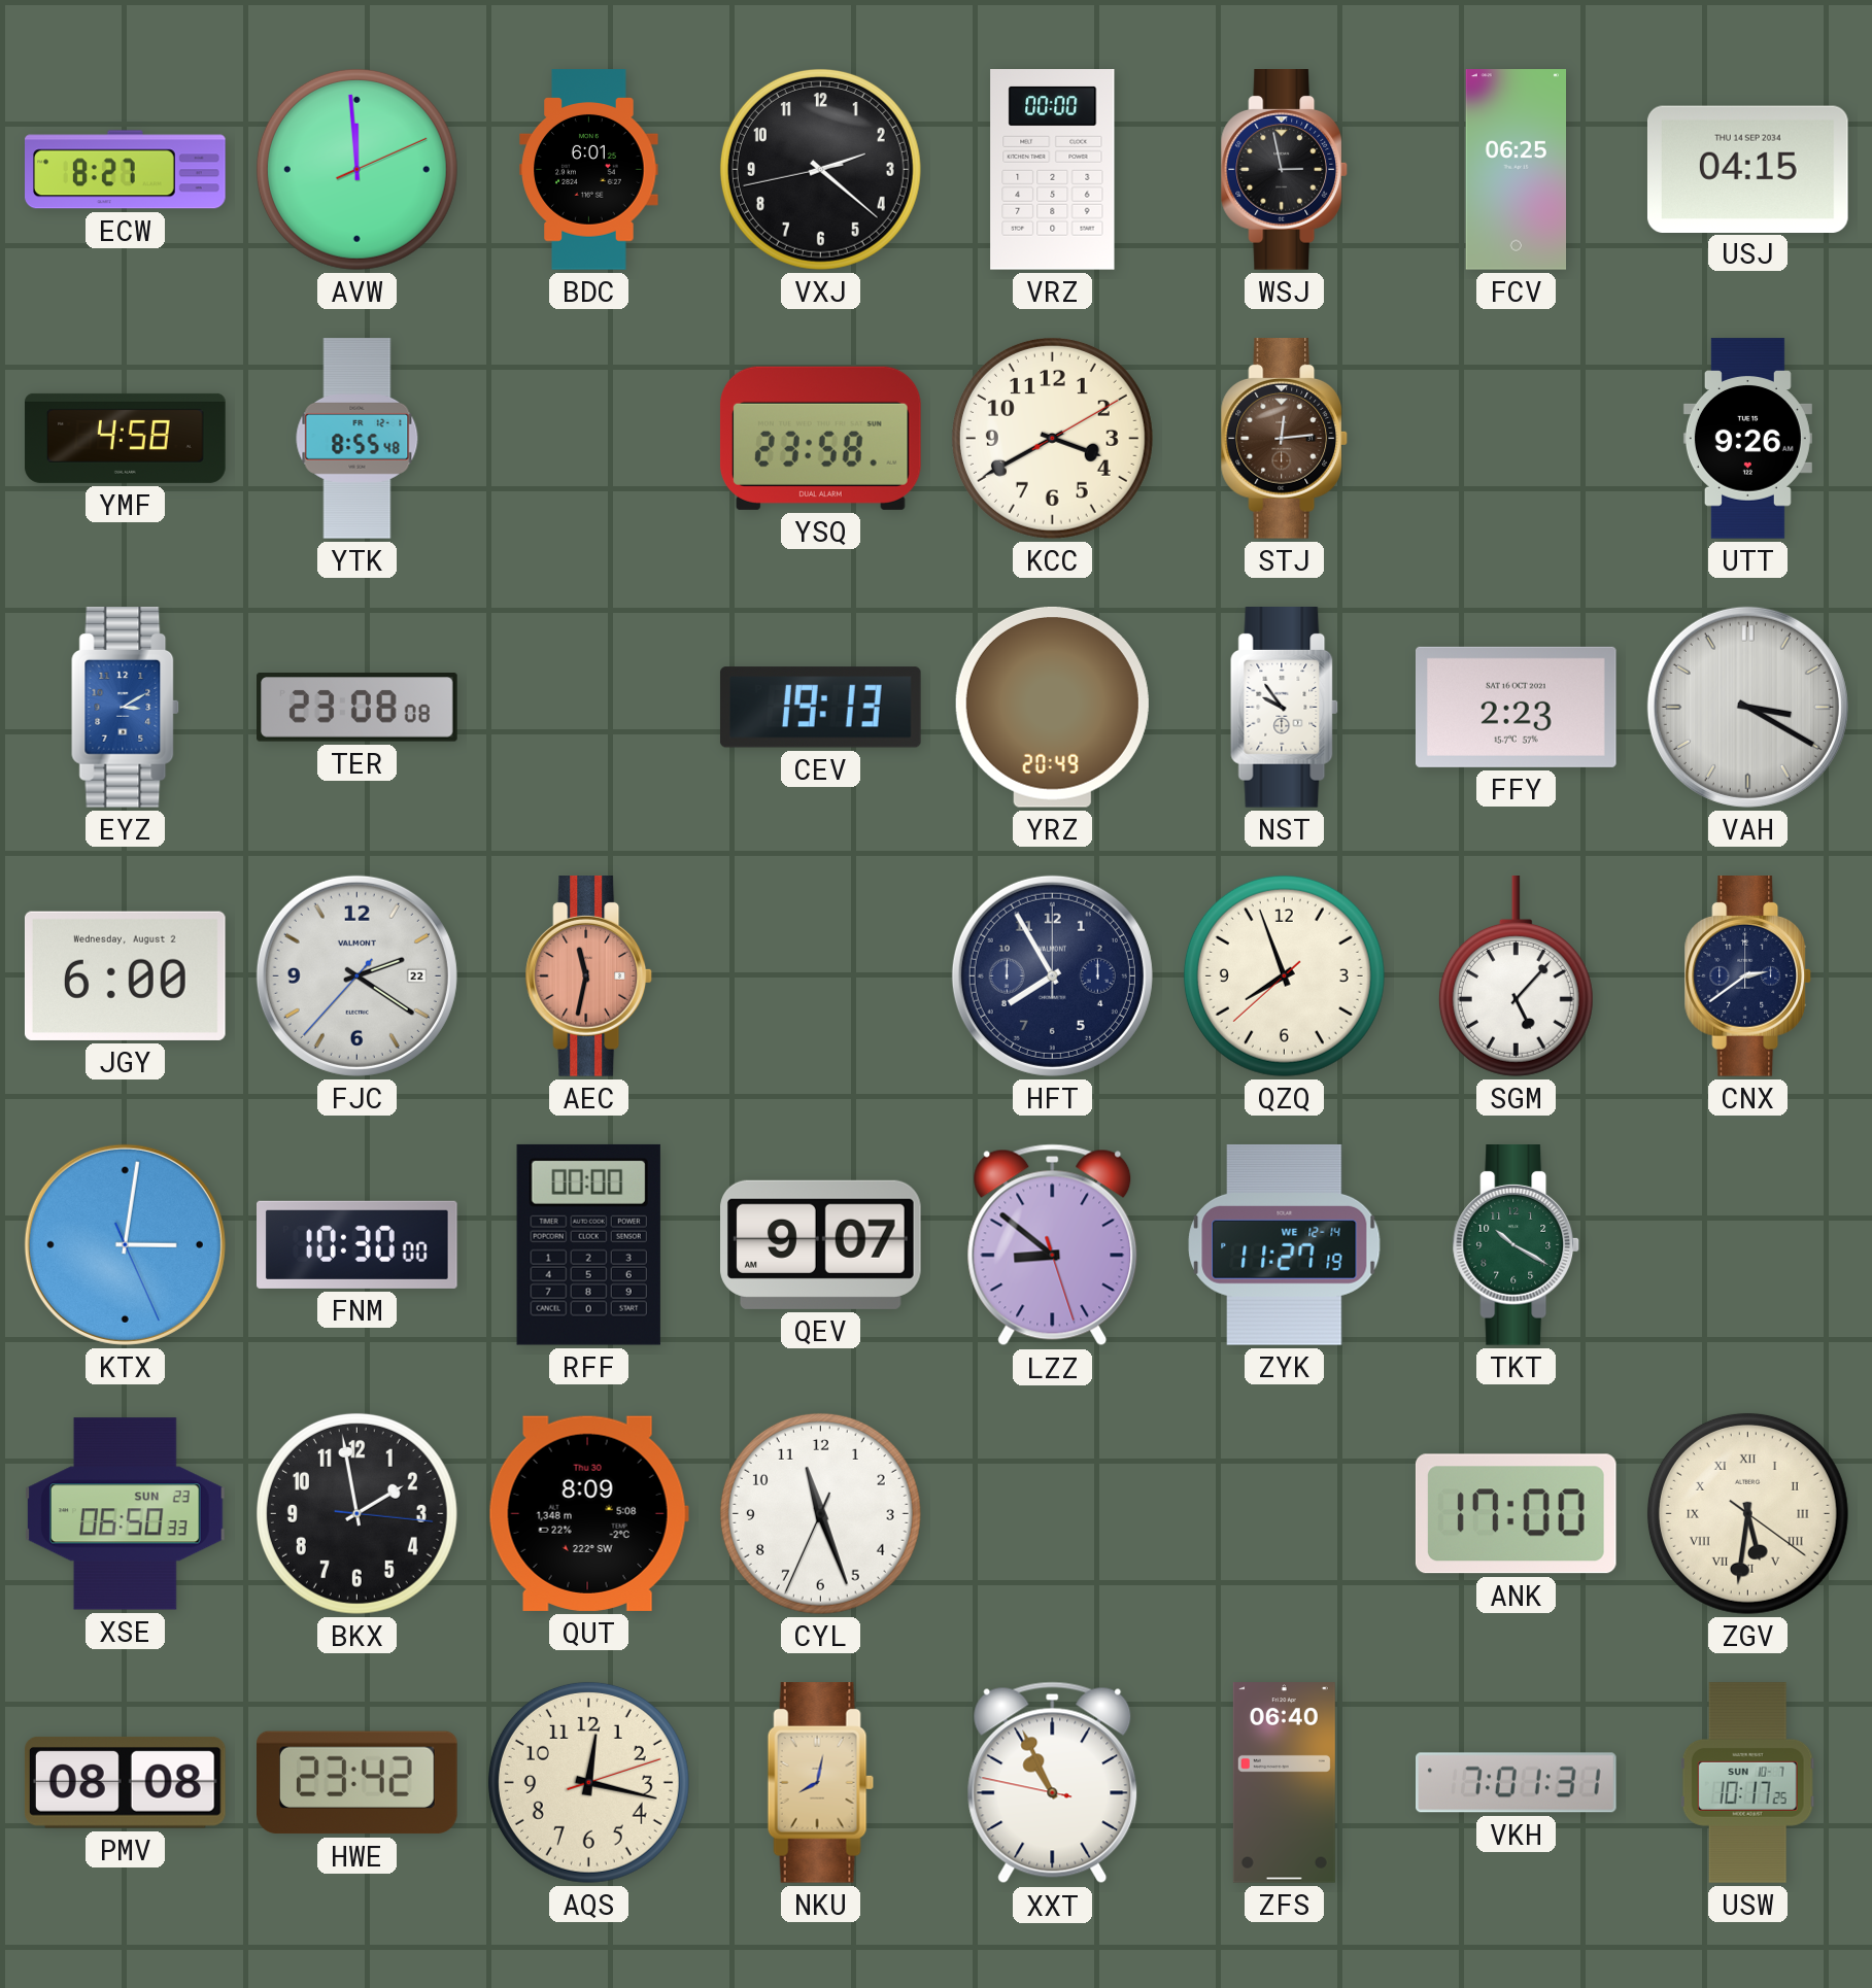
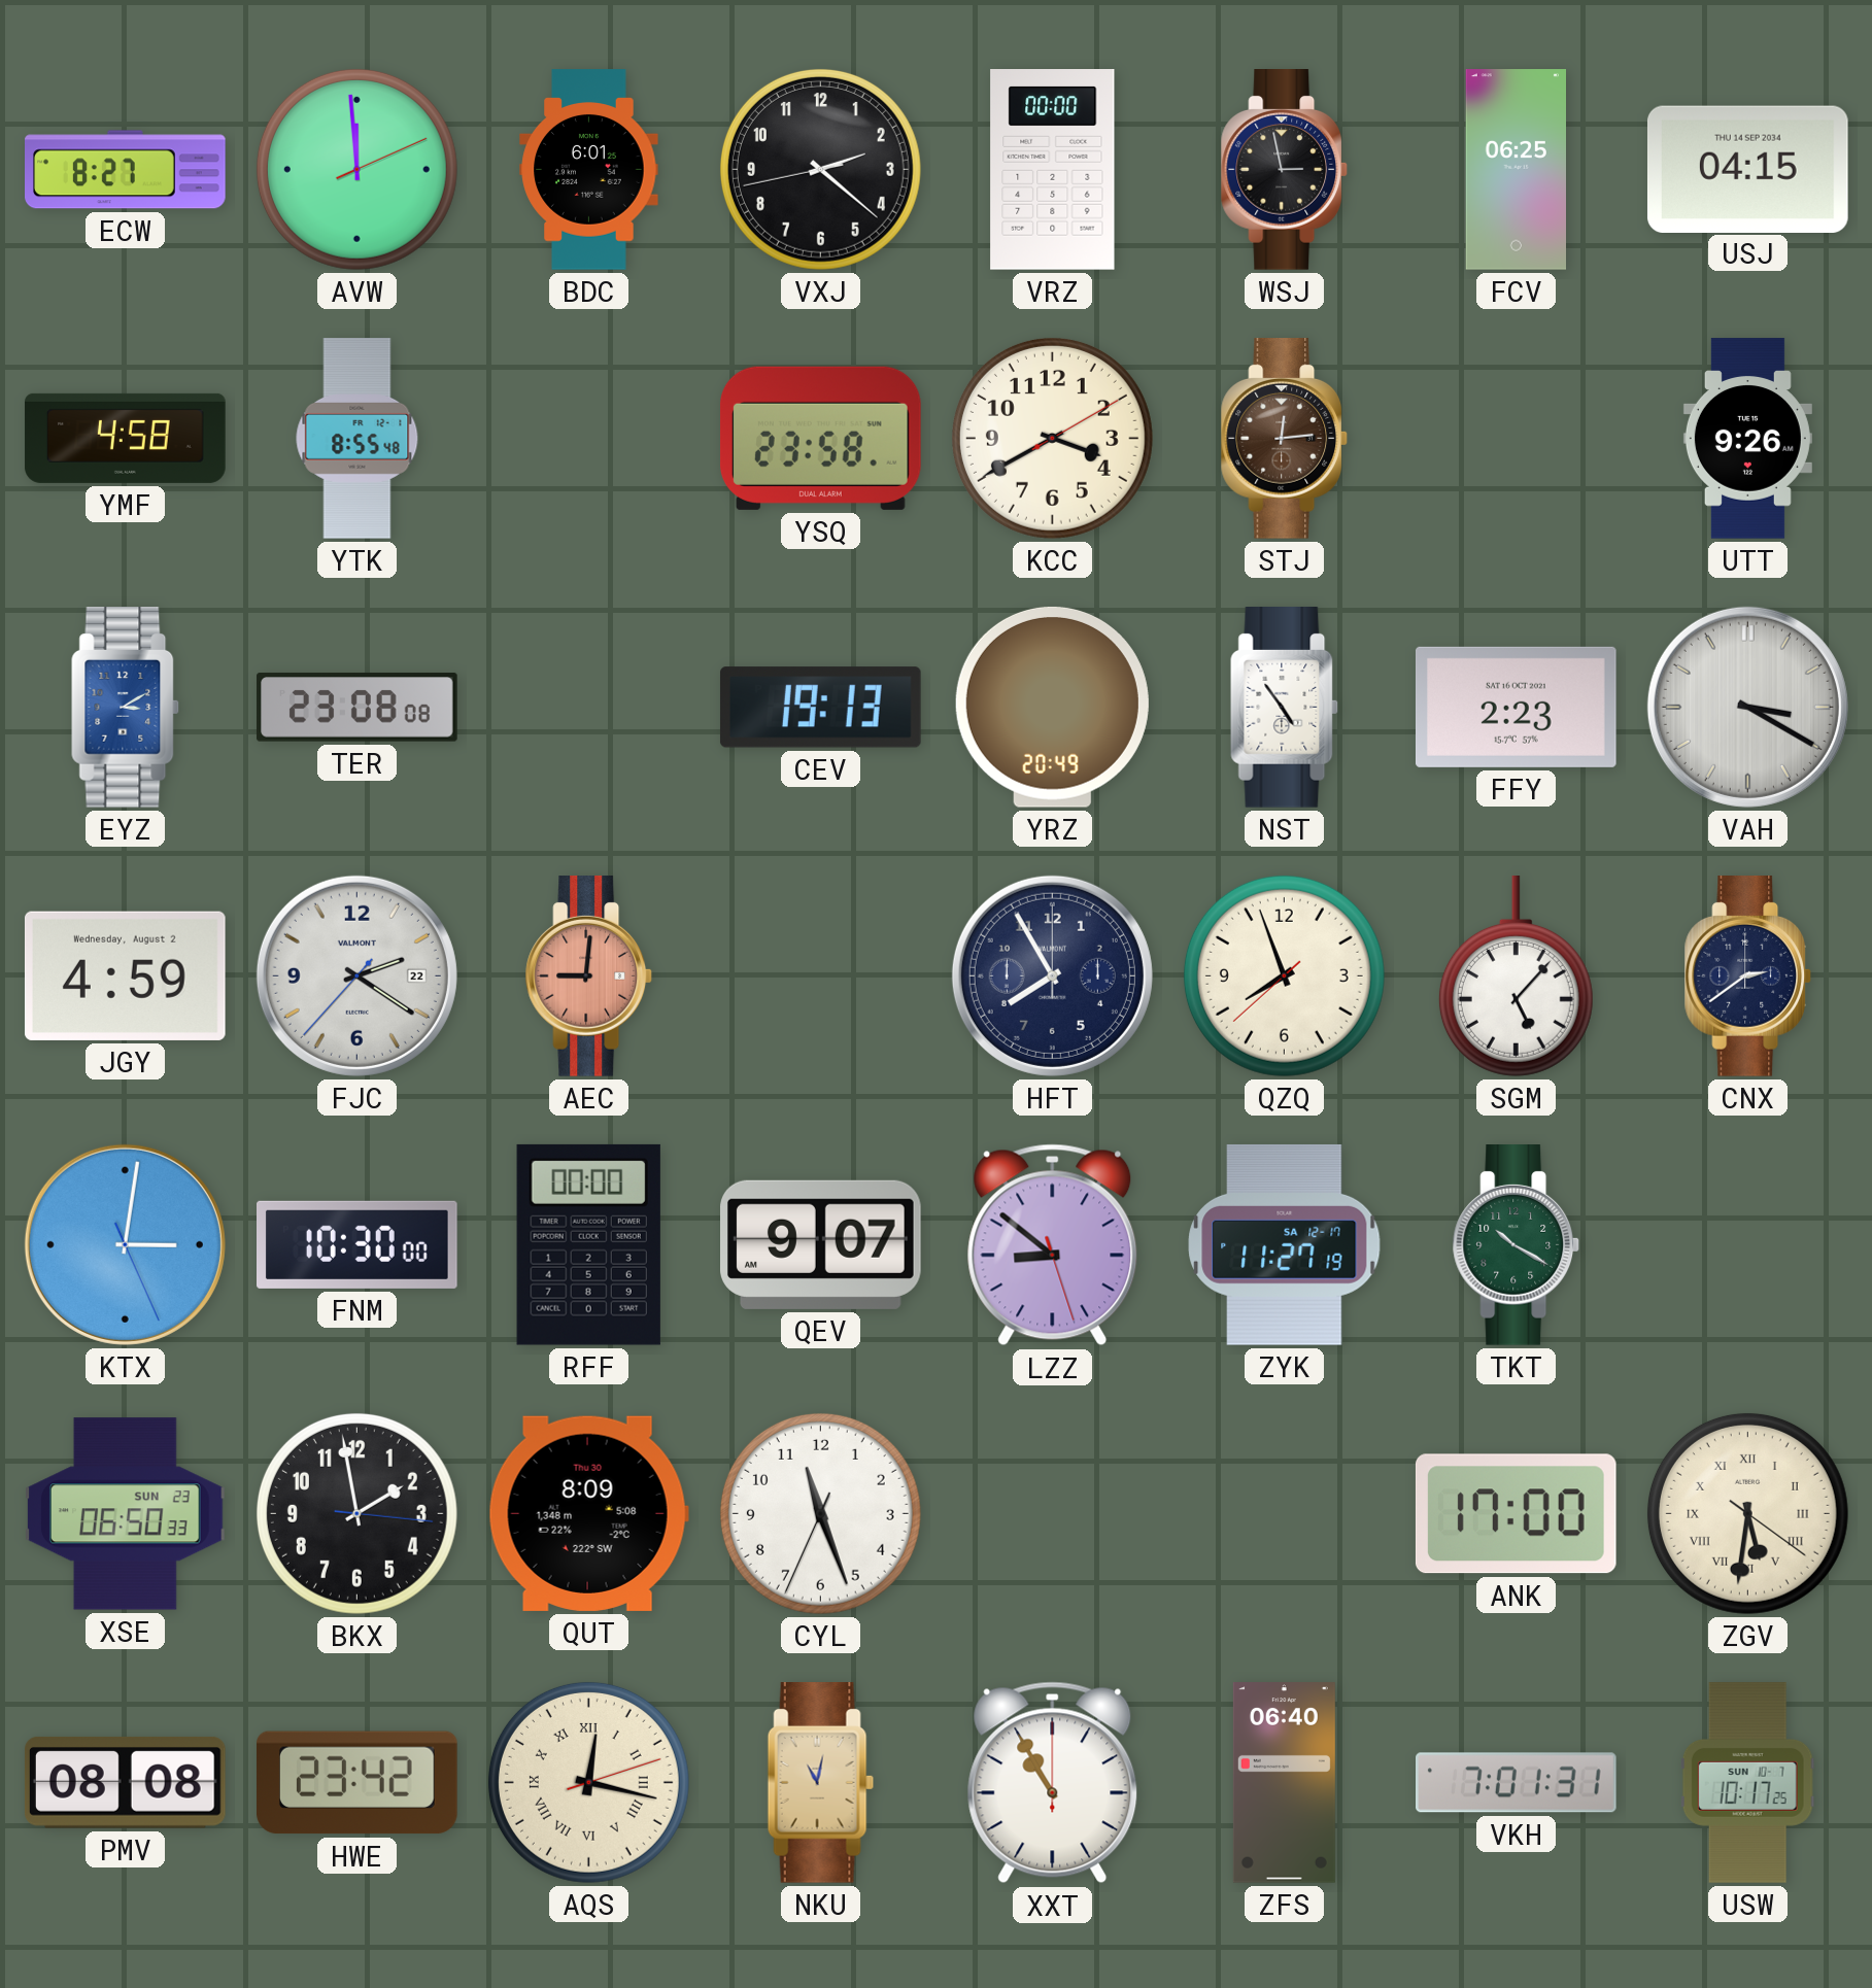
NST: 9:54 -> 4:54
JGY: 6:00 -> 4:59
AEC: 11:32 -> 9:01
ZYK date: WE 12-14 -> SA 12-17
AQS numerals: Arabic -> Roman
NKU: 8:02 -> 11:02
XXT: 10:55:47 -> 10:55:00
